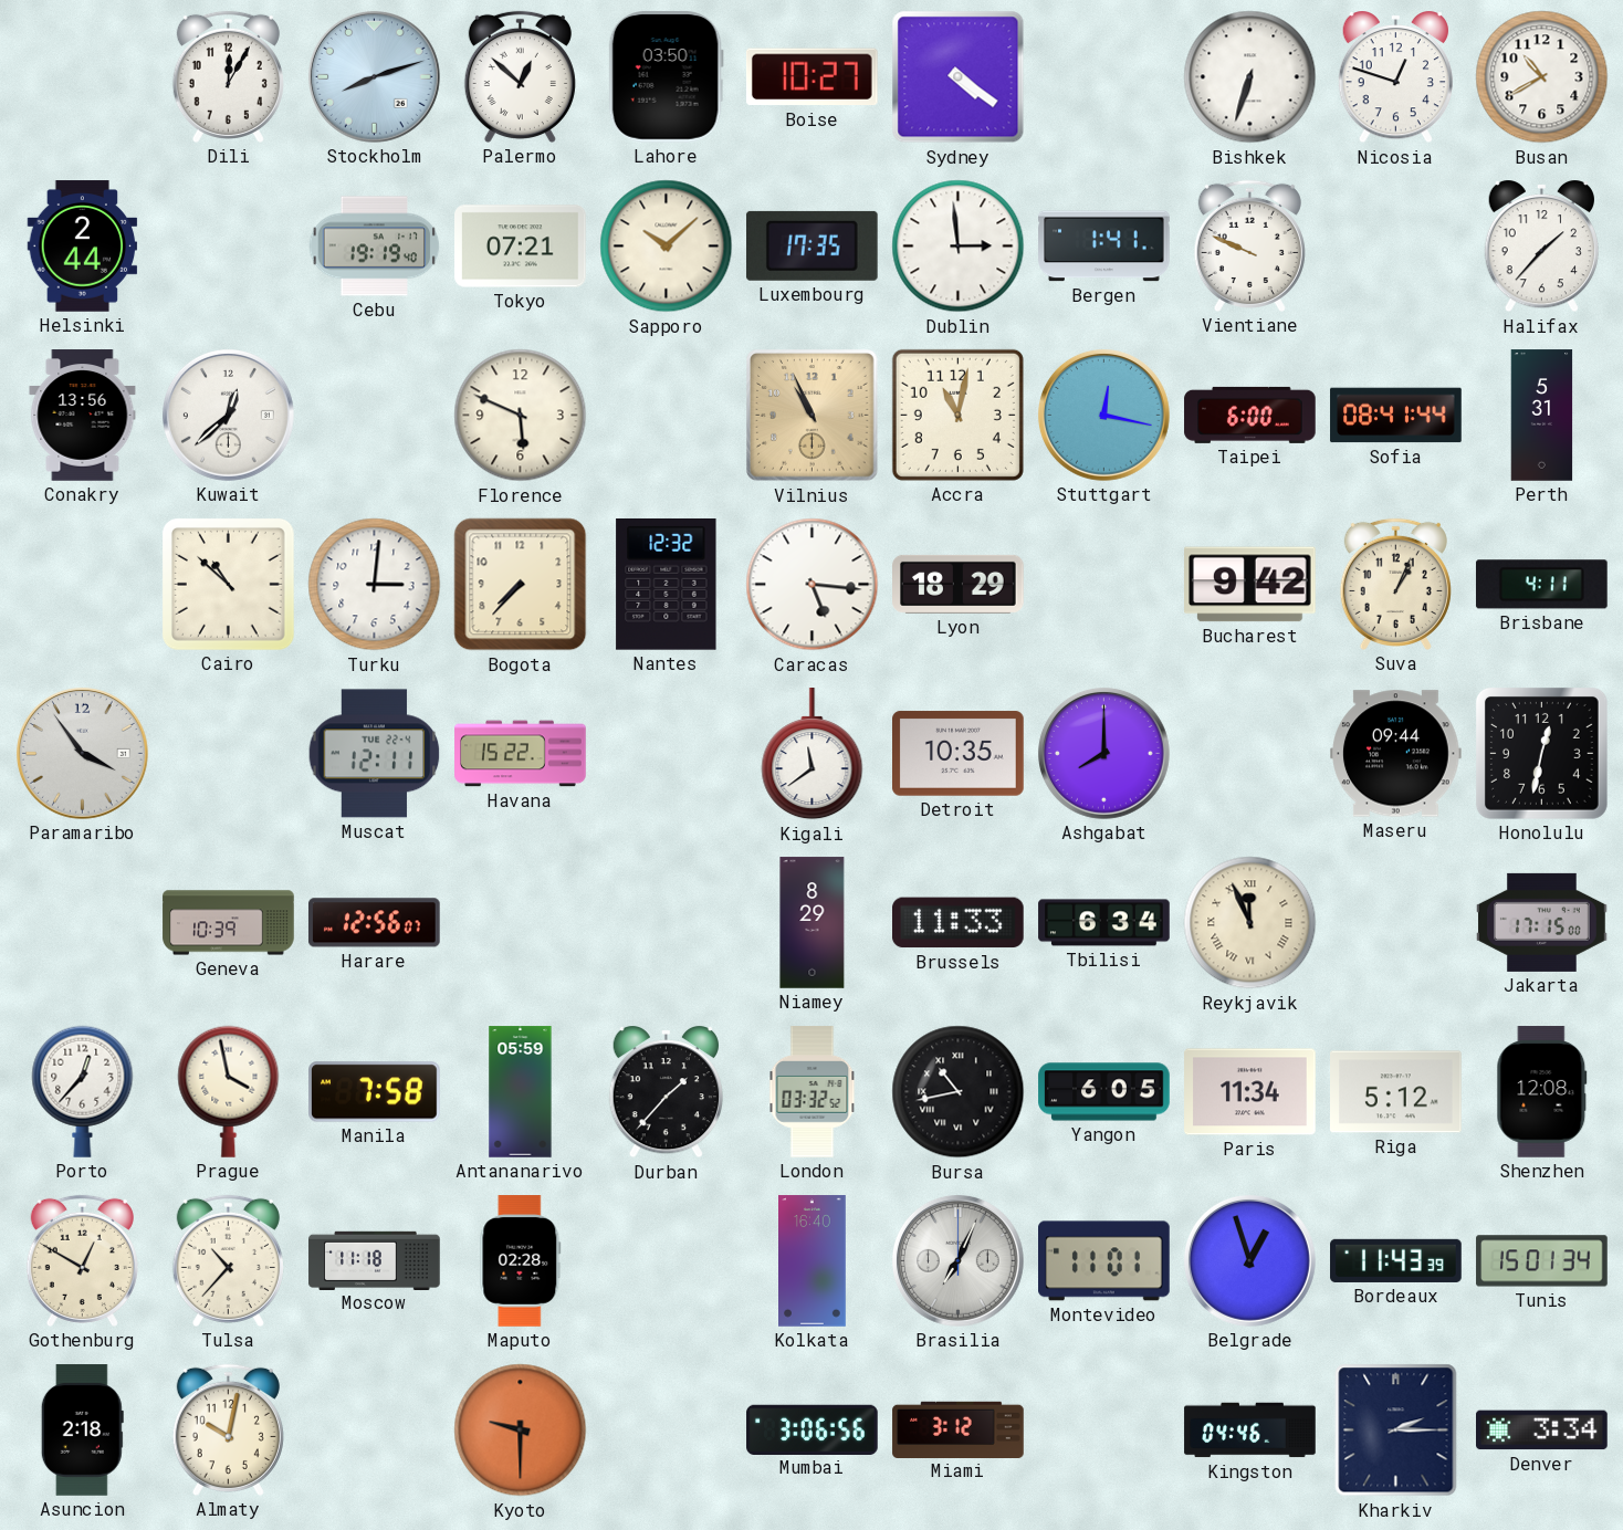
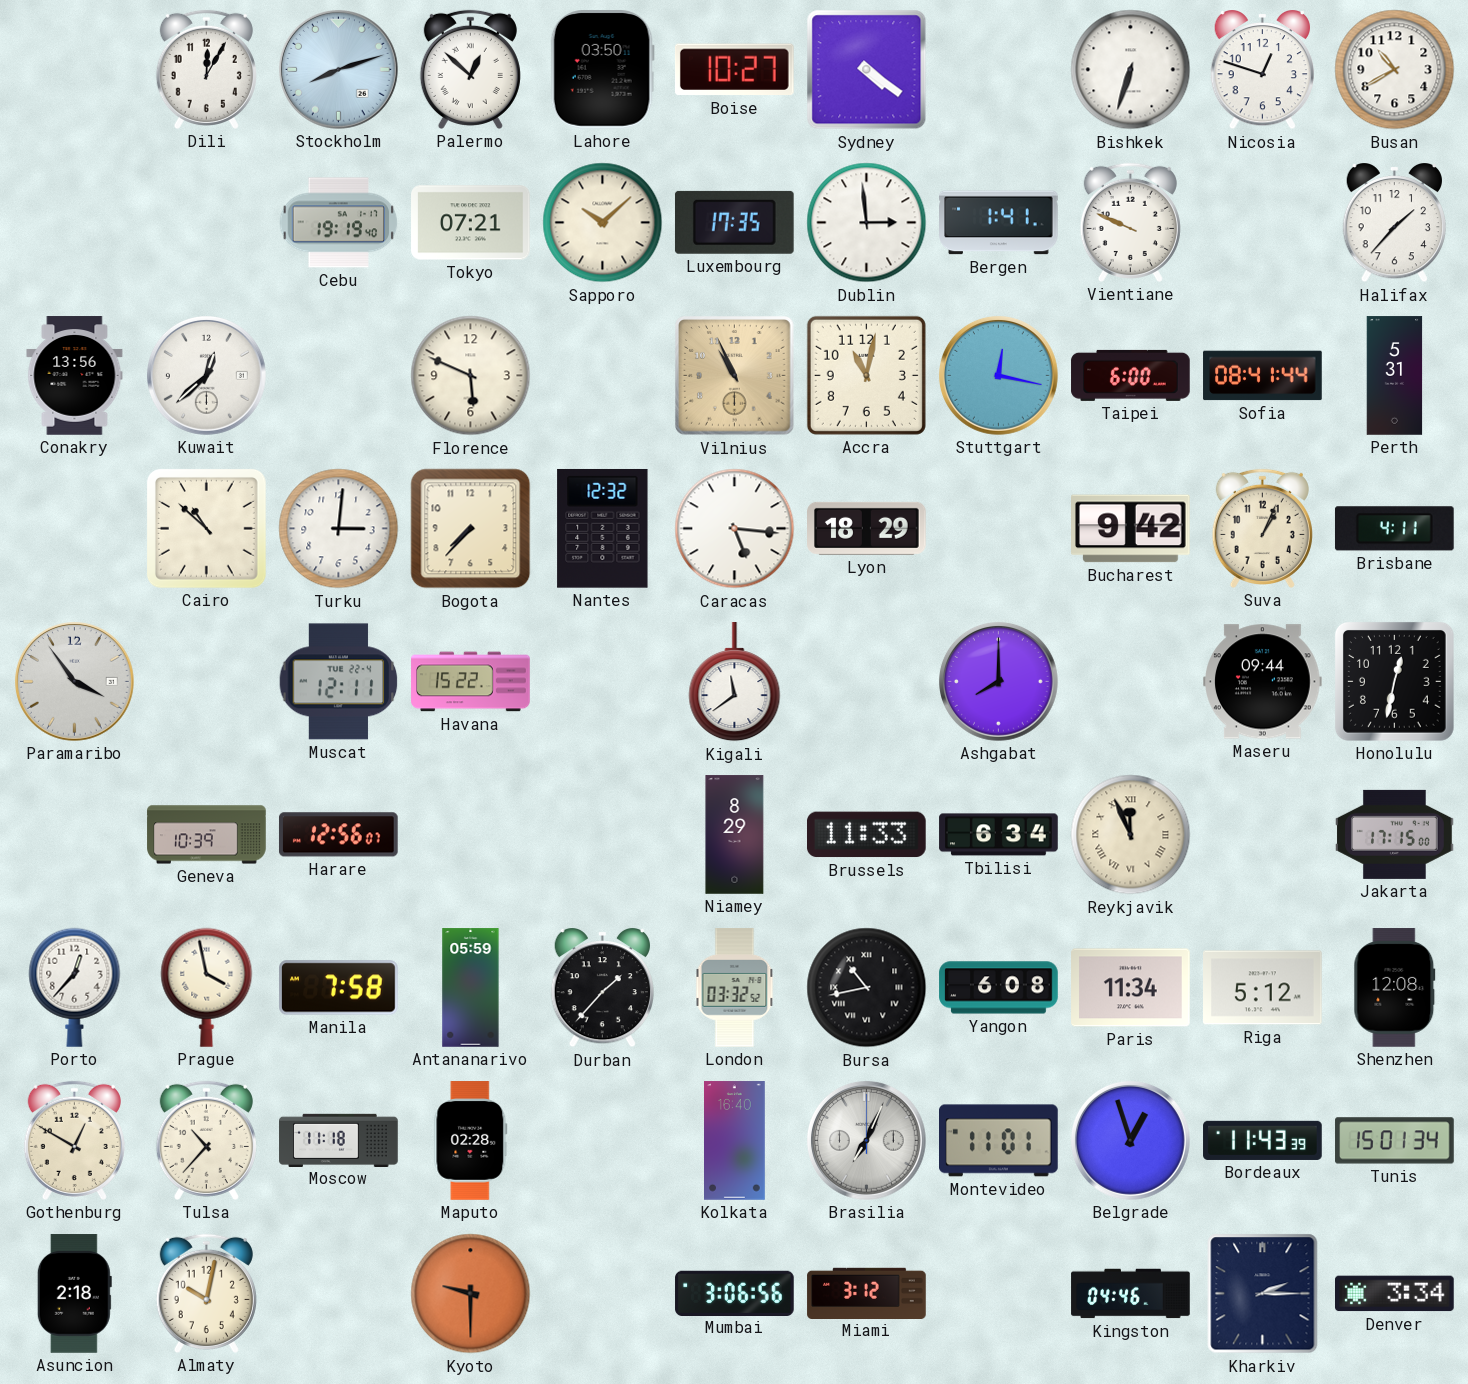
Helsinki: 2:44 -> none
Detroit: 10:35 -> none
Yangon: 6:05 -> 6:08
